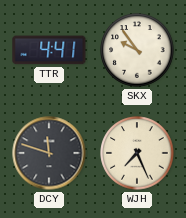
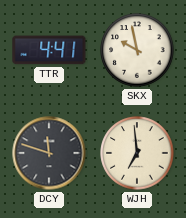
SKX: 9:54 -> 9:58
WJH: 7:26 -> 6:59
